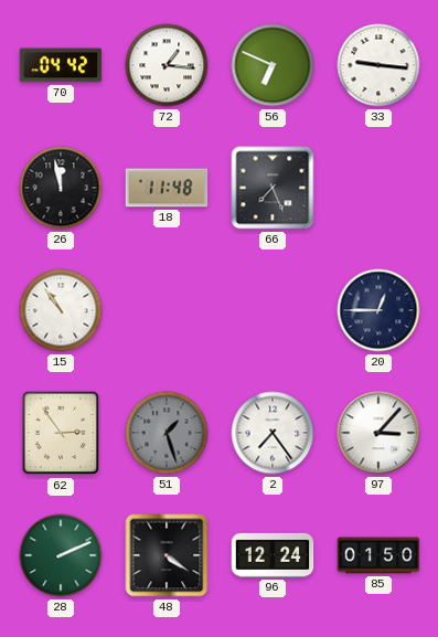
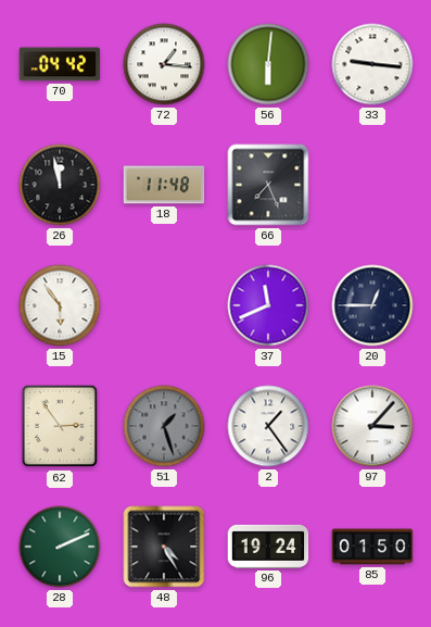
56: 6:49 -> 6:01
15: 10:54 -> 5:54
37: none -> 11:41
2: 7:24 -> 1:24
48: 4:21 -> 4:25
96: 12:24 -> 19:24
